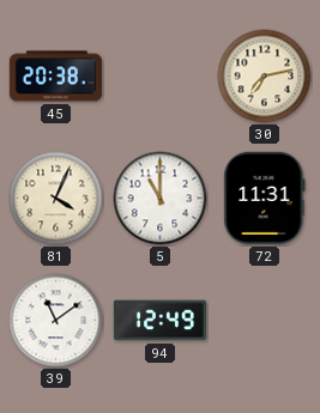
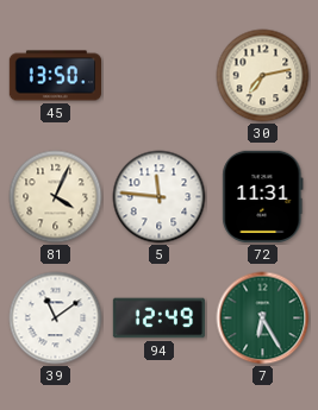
45: 20:38 -> 13:50
5: 11:00 -> 11:46
7: none -> 6:25
